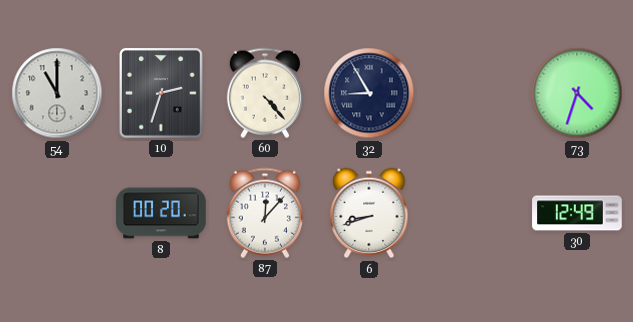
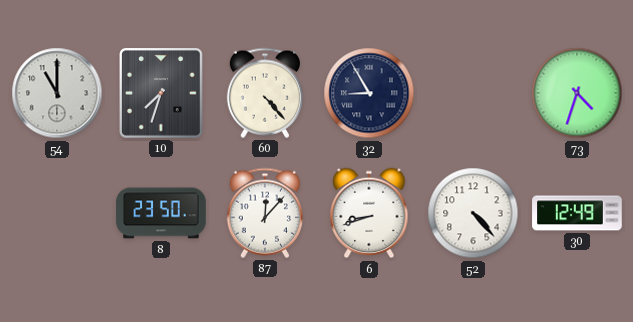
10: 2:33 -> 7:33
8: 00:20 -> 23:50
52: none -> 4:23
